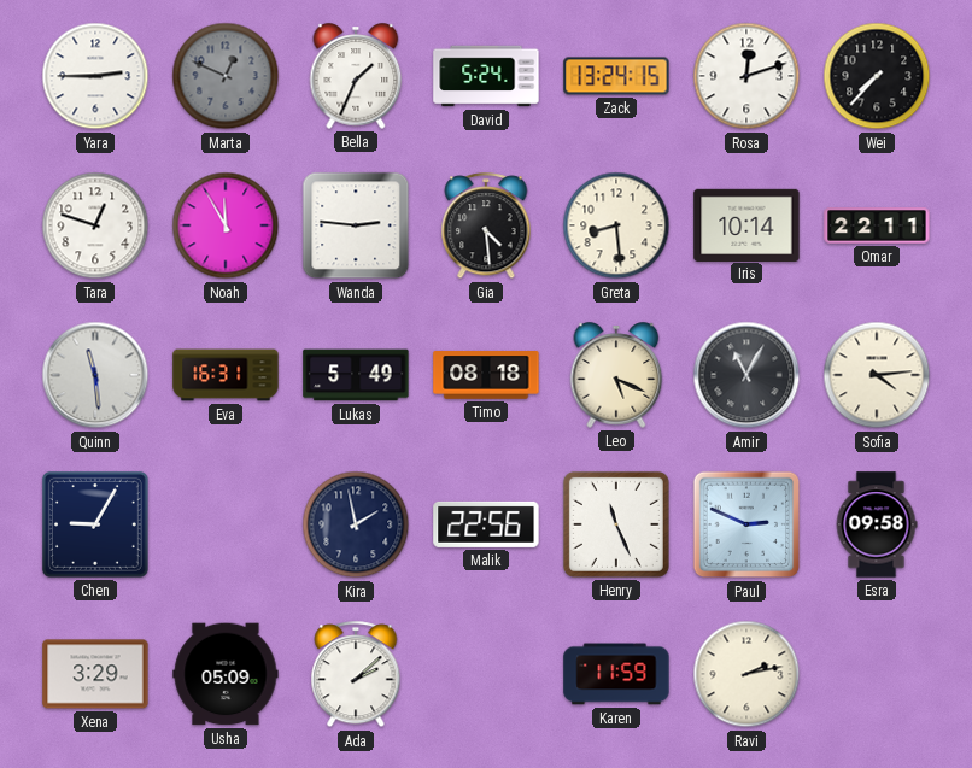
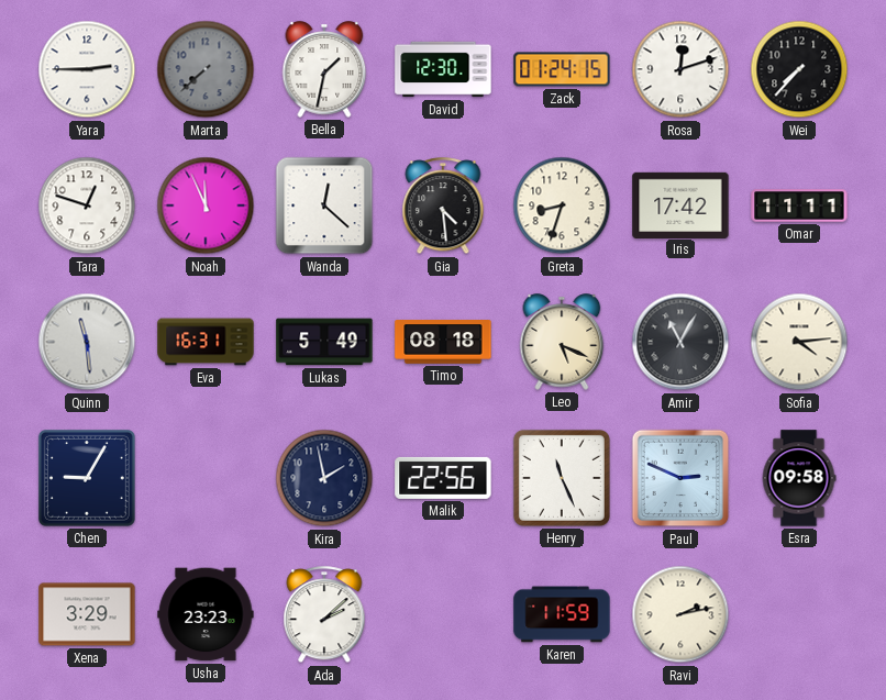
Marta: 12:49 -> 7:38
Bella: 1:34 -> 1:32
David: 5:24 -> 12:30
Zack: 13:24 -> 01:24
Noah: 11:55 -> 11:56
Wanda: 2:46 -> 12:22
Greta: 8:29 -> 8:33
Iris: 10:14 -> 17:42
Omar: 22:11 -> 11:11
Usha: 05:09 -> 23:23
